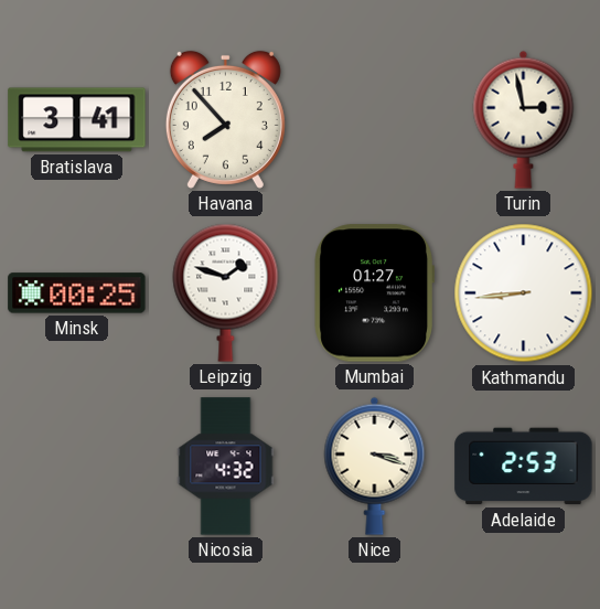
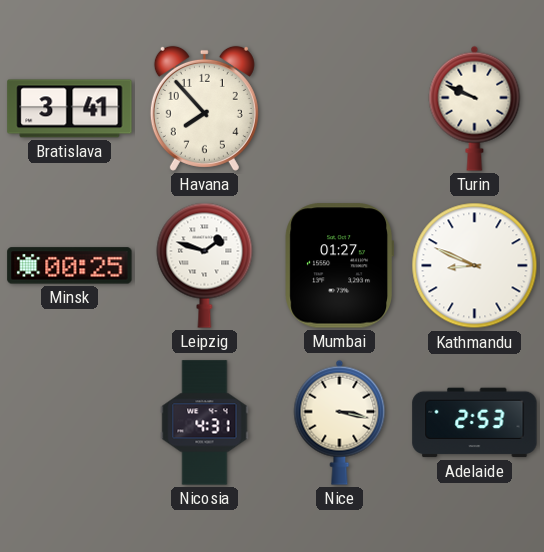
Turin: 2:58 -> 9:49
Kathmandu: 8:44 -> 8:49
Nicosia: 4:32 -> 4:31
Nice: 3:18 -> 3:17
